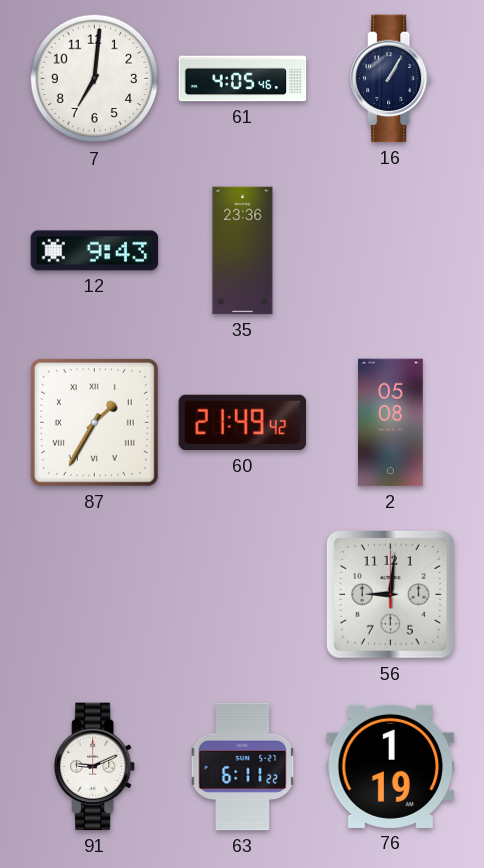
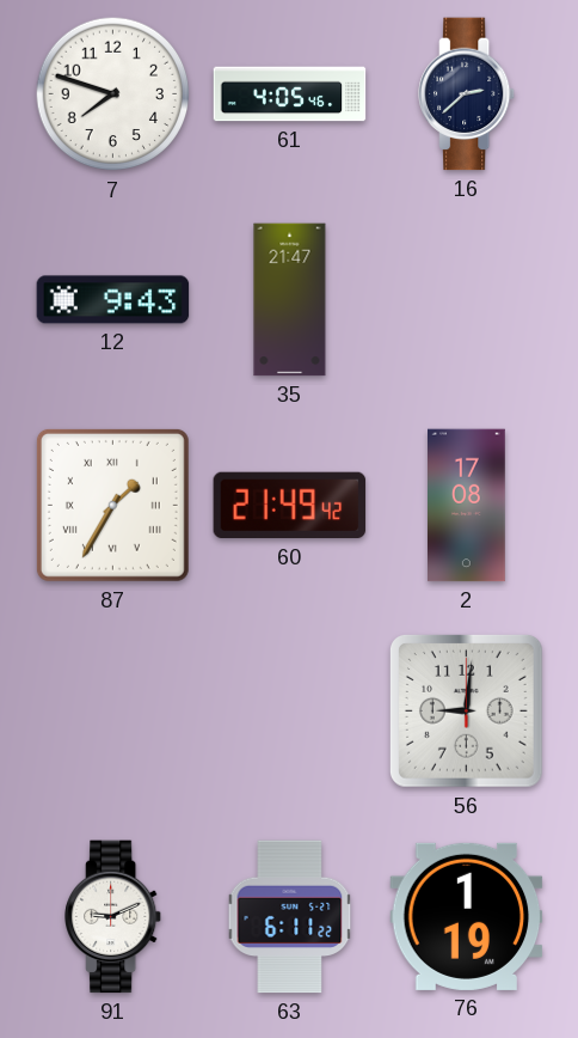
7: 7:01 -> 7:48
16: 1:05 -> 2:38
35: 23:36 -> 21:47
2: 05:08 -> 17:08
